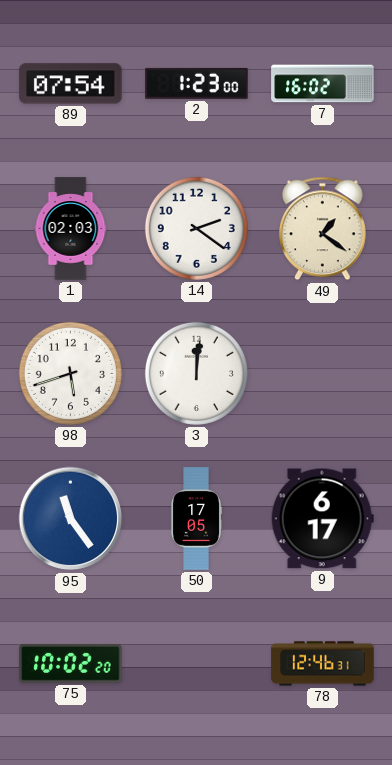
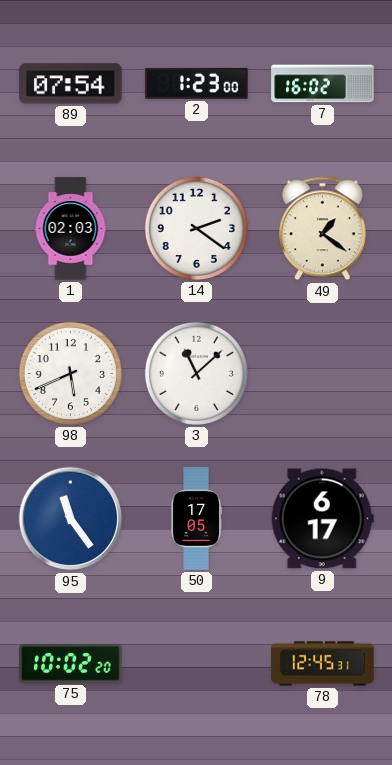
98: 5:42 -> 5:41
3: 12:01 -> 11:08
78: 12:46 -> 12:45
